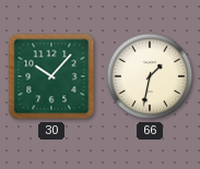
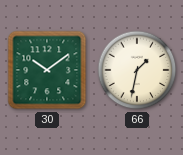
30: 10:07 -> 10:09
